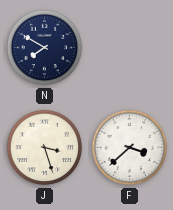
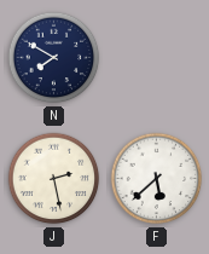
J: 3:27 -> 2:28
F: 3:38 -> 5:38
